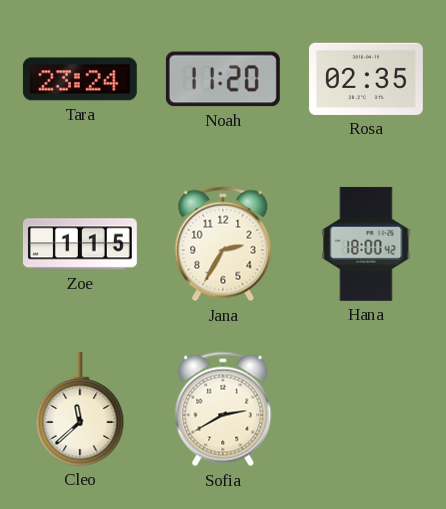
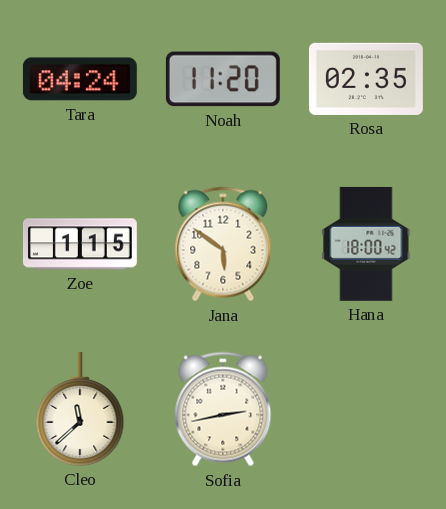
Tara: 23:24 -> 04:24
Jana: 2:35 -> 5:51
Sofia: 2:40 -> 2:43
